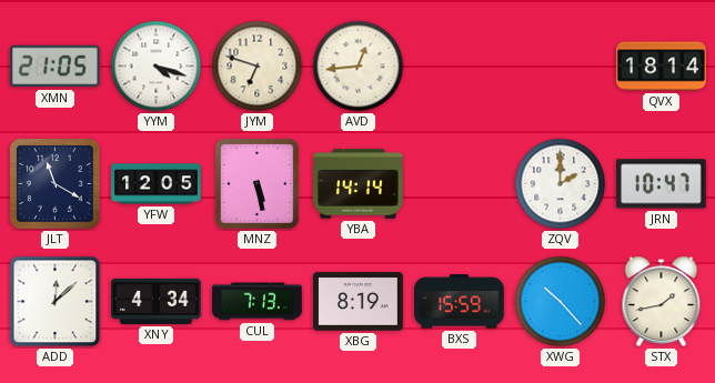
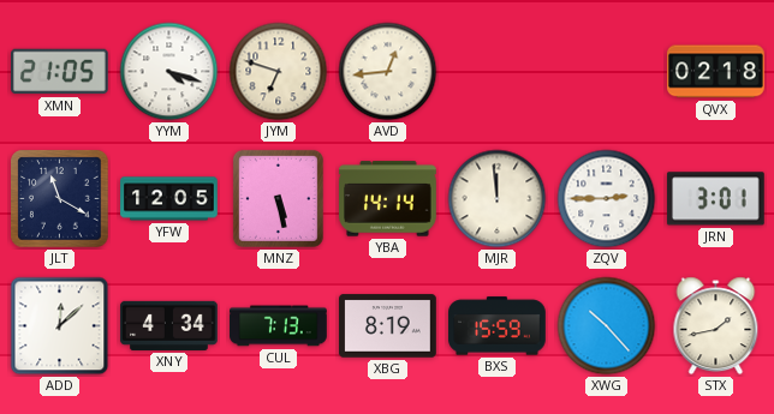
QVX: 18:14 -> 02:18
MJR: none -> 11:59
ZQV: 2:00 -> 2:45
JRN: 10:47 -> 3:01
